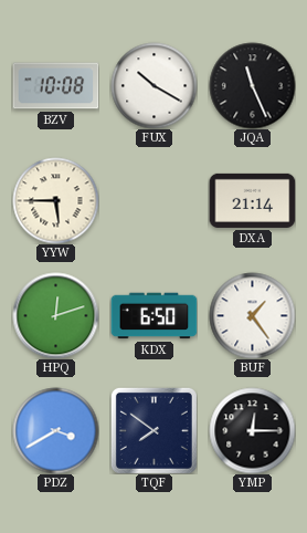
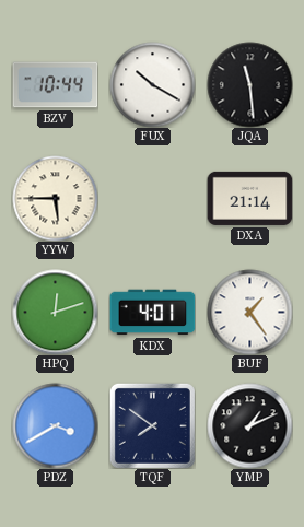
BZV: 10:08 -> 10:44
JQA: 11:26 -> 11:29
KDX: 6:50 -> 4:01
YMP: 12:15 -> 1:11
